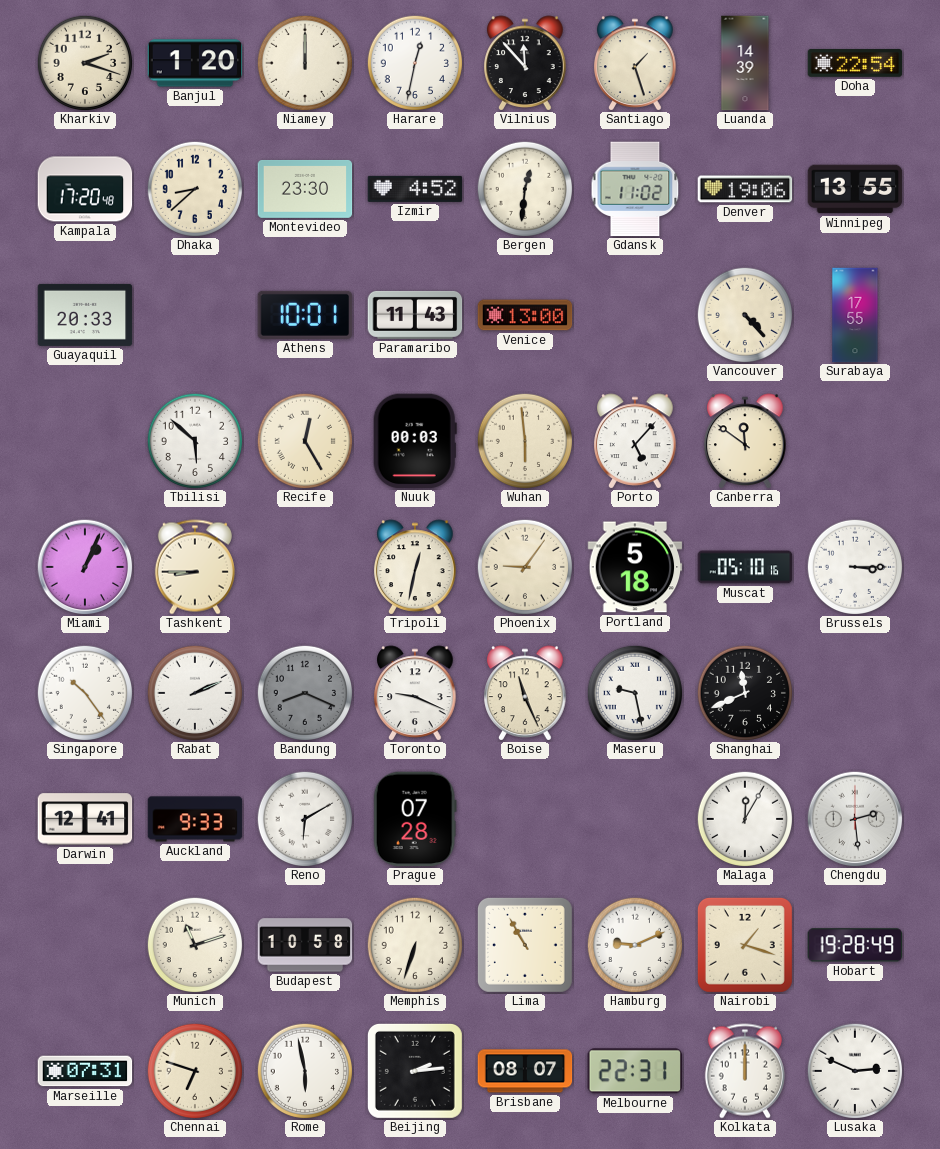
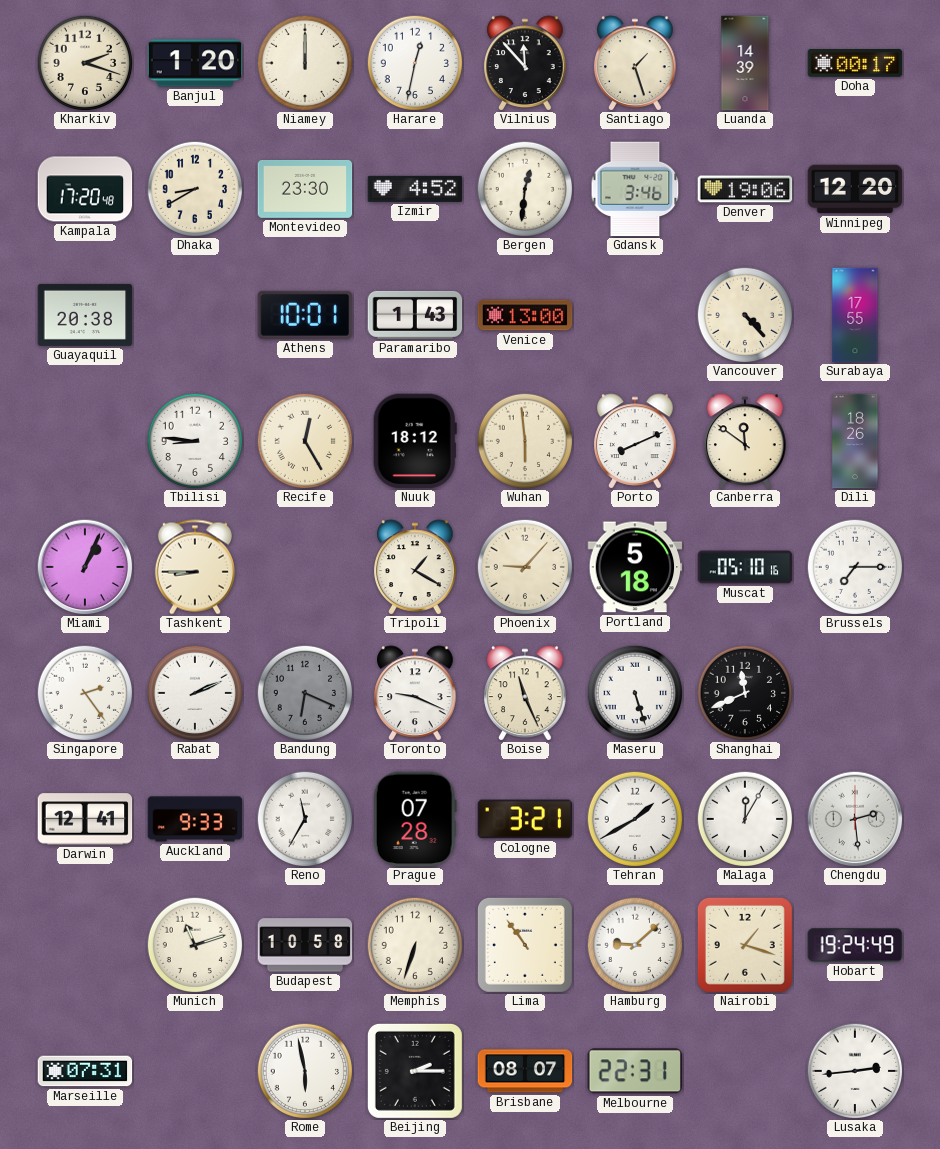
Doha: 22:54 -> 00:17
Dhaka: 8:38 -> 8:40
Gdansk: 11:02 -> 3:46
Winnipeg: 13:55 -> 12:20
Guayaquil: 20:33 -> 20:38
Paramaribo: 11:43 -> 1:43
Tbilisi: 5:52 -> 8:46
Nuuk: 00:03 -> 18:12
Porto: 5:07 -> 8:11
Dili: none -> 18:26
Tripoli: 12:32 -> 1:20
Phoenix: 9:06 -> 9:07
Brussels: 3:15 -> 7:15
Singapore: 10:24 -> 2:24
Bandung: 8:19 -> 6:19
Maseru: 9:28 -> 5:27
Reno: 6:10 -> 11:35
Cologne: none -> 3:21
Tehran: none -> 1:40
Lima: 10:55 -> 10:54
Hamburg: 9:11 -> 9:08
Hobart: 19:28 -> 19:24
Chennai: 6:48 -> none
Beijing: 2:14 -> 2:15
Kolkata: 12:00 -> none
Lusaka: 2:49 -> 2:44
